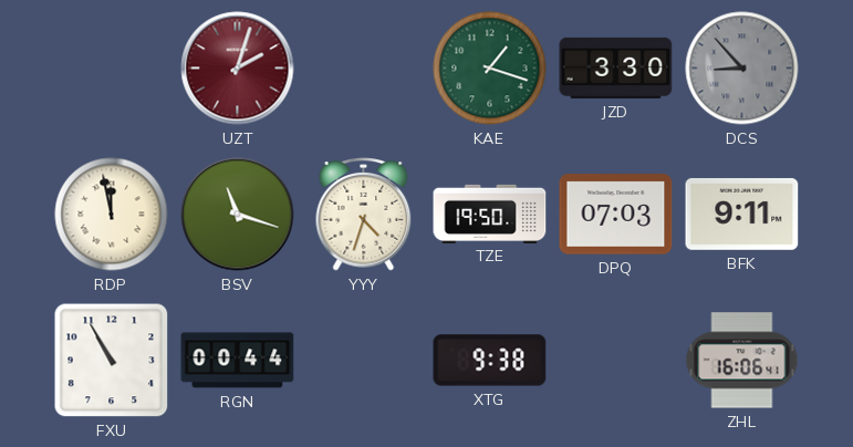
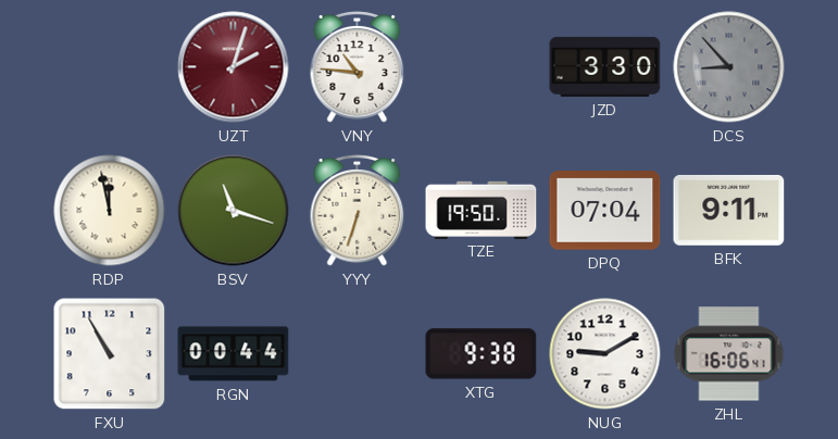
VNY: none -> 10:46
KAE: 1:18 -> none
YYY: 4:33 -> 6:33
DPQ: 07:03 -> 07:04
NUG: none -> 9:10
